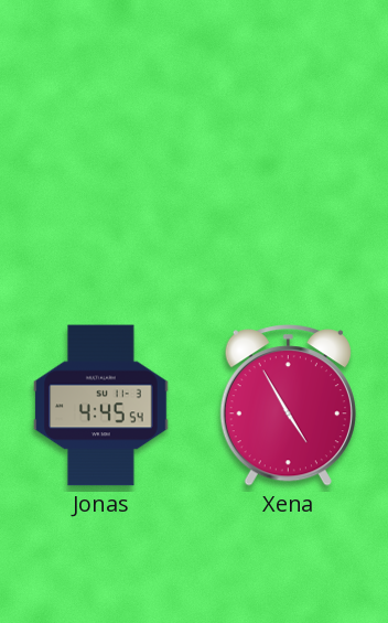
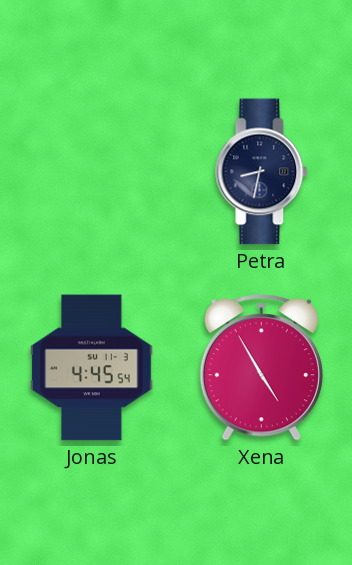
Petra: none -> 8:32
